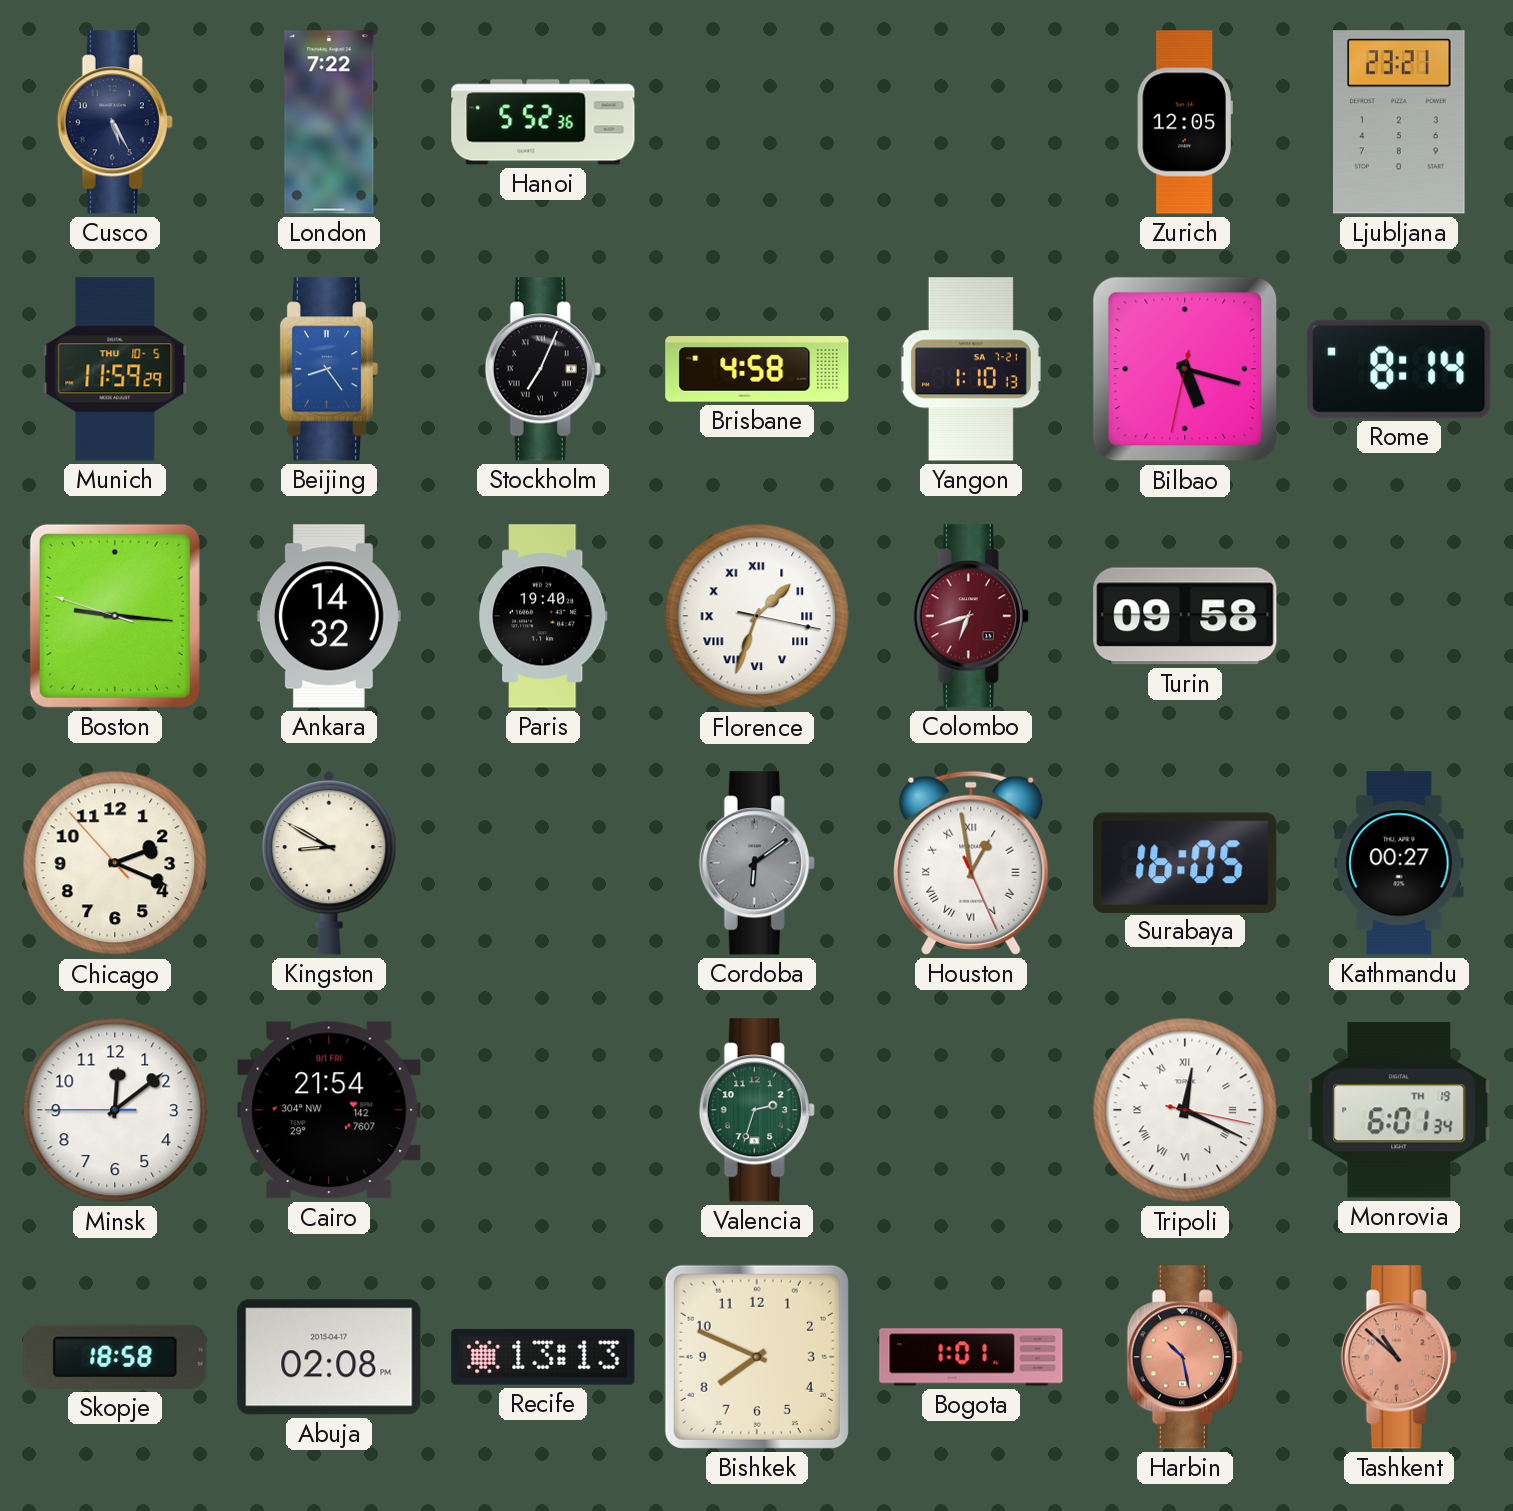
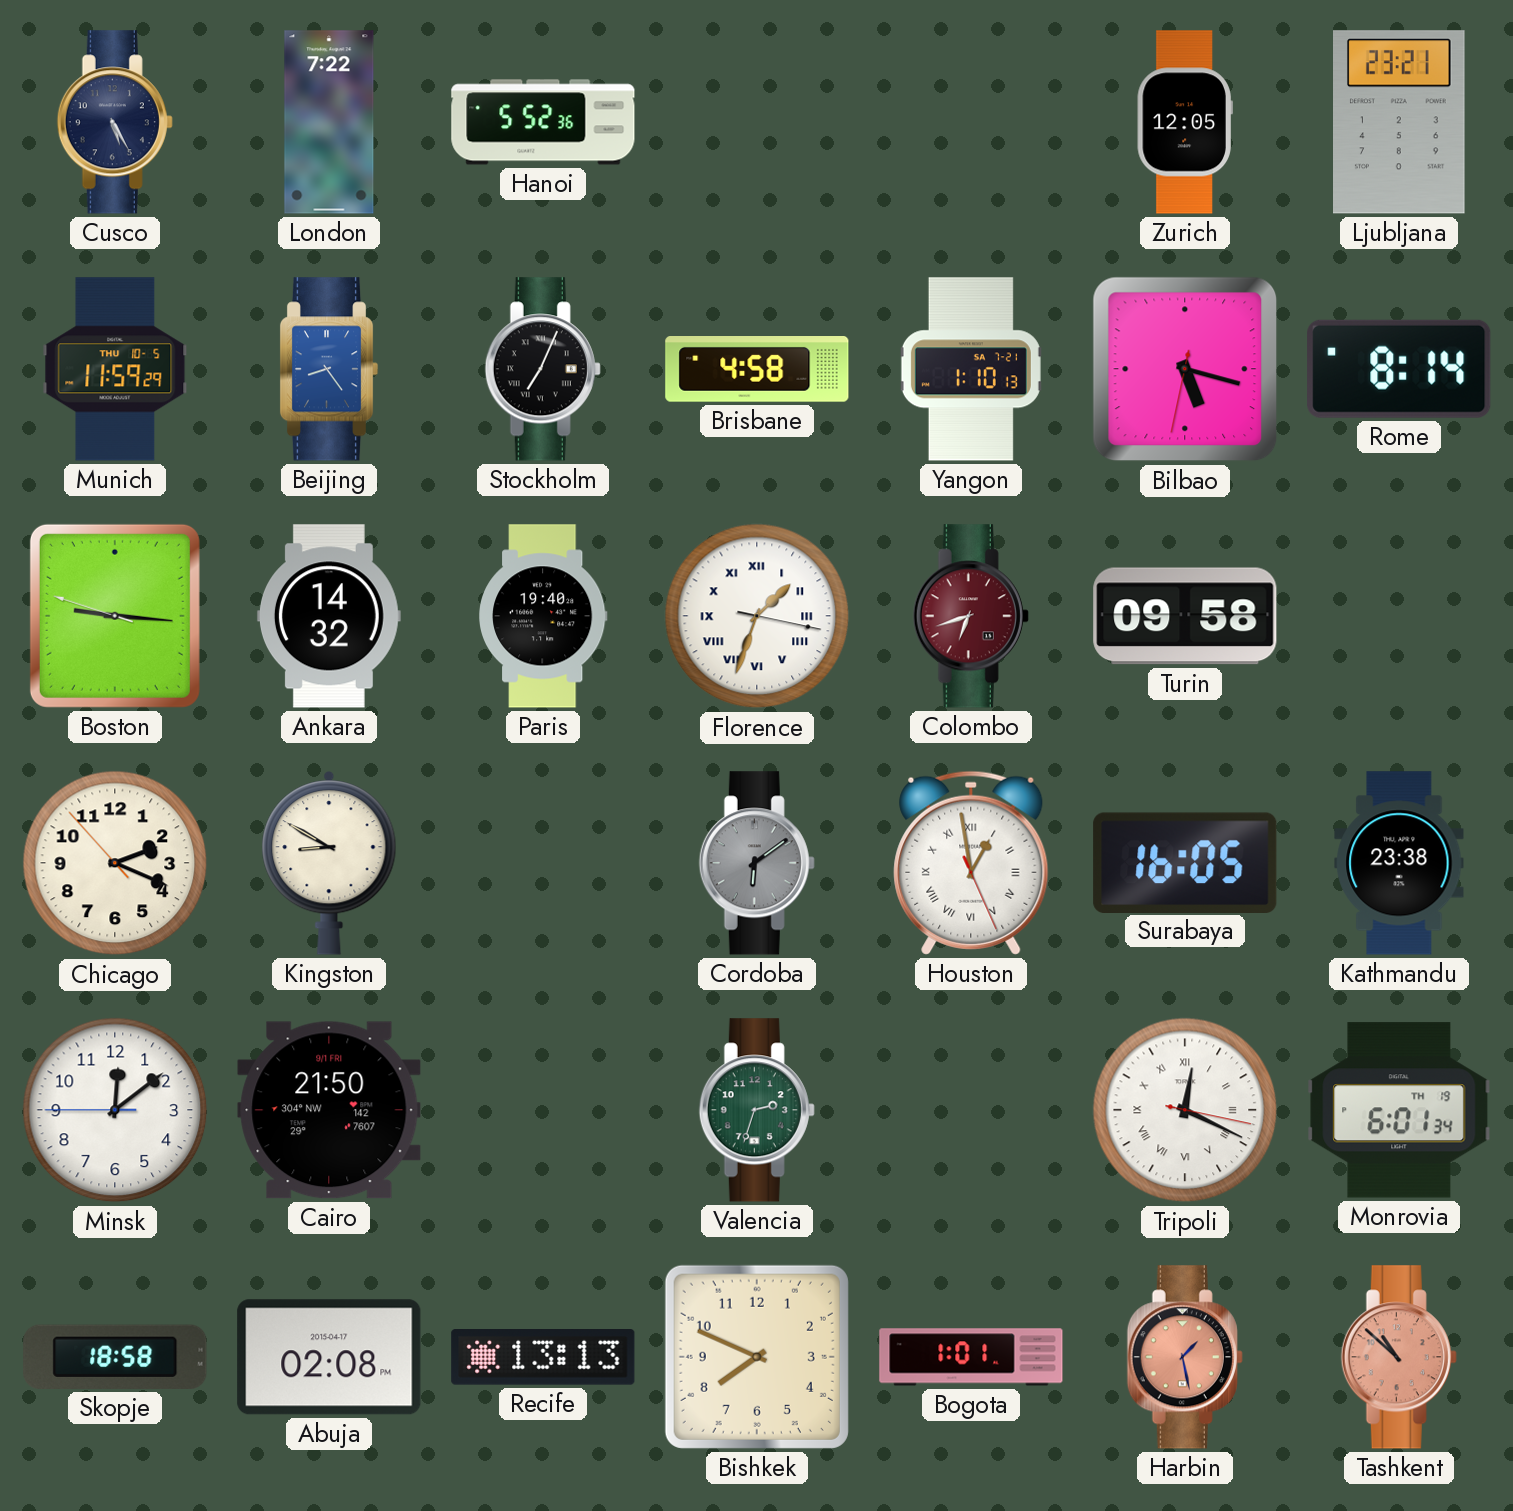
Kathmandu: 00:27 -> 23:38
Cairo: 21:54 -> 21:50
Harbin: 10:28 -> 1:28
